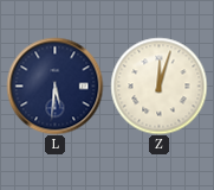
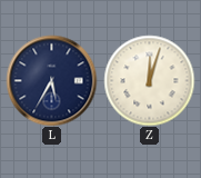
L: 5:31 -> 5:35
